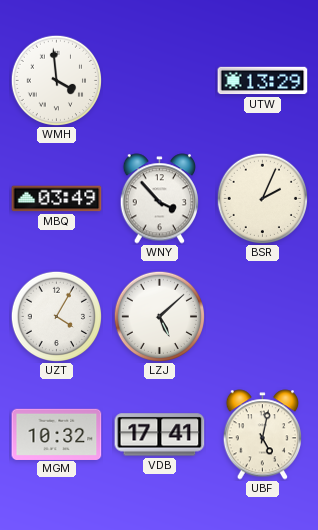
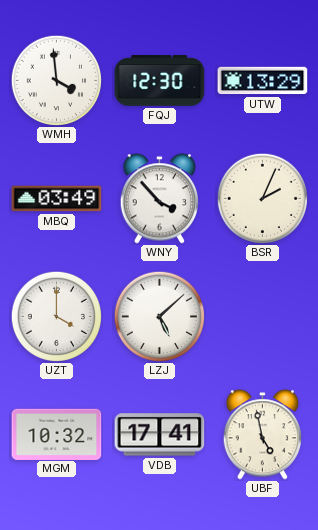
FQJ: none -> 12:30
UZT: 4:05 -> 4:00
UBF: 5:02 -> 4:58
